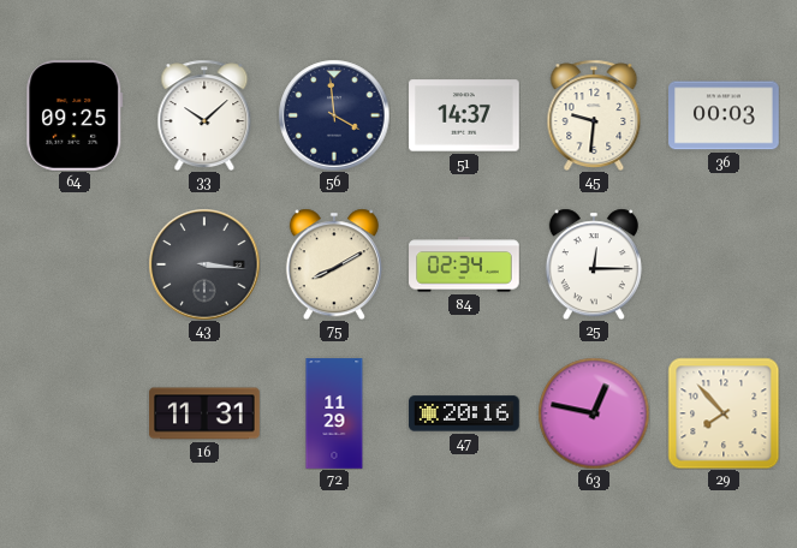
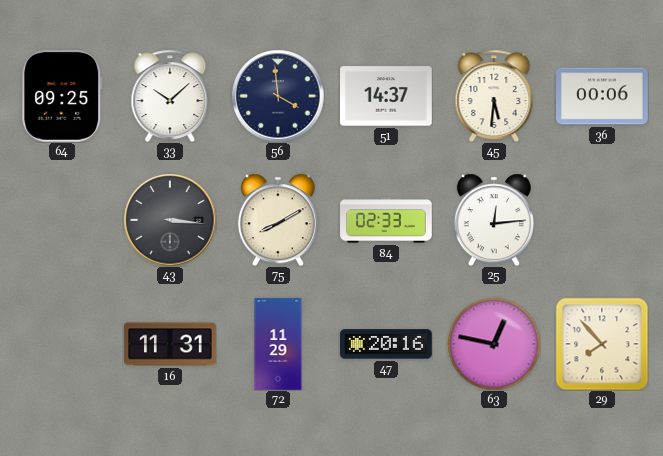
45: 9:31 -> 5:31
36: 00:03 -> 00:06
84: 02:34 -> 02:33
25: 12:15 -> 12:14
